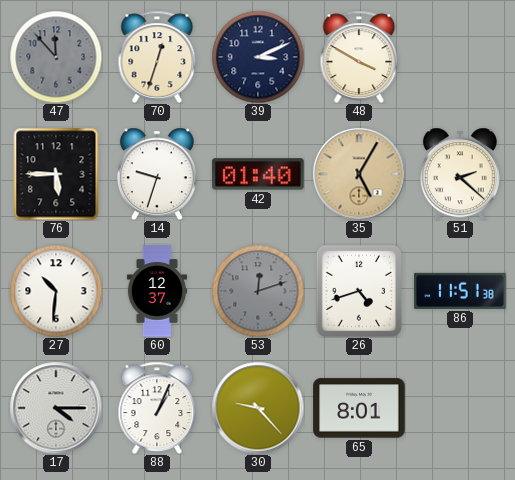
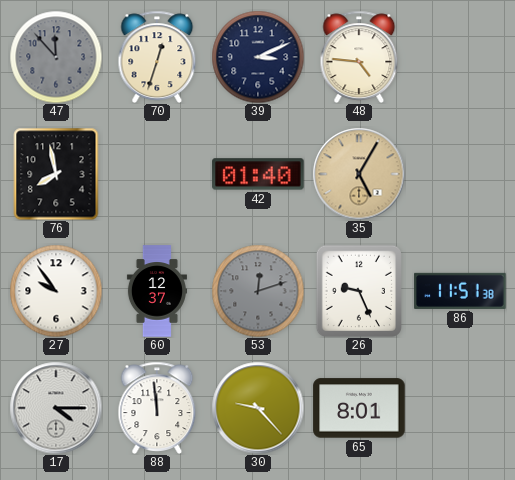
48: 3:50 -> 4:46
76: 5:45 -> 7:58
14: 9:33 -> none
51: 2:22 -> none
27: 10:31 -> 9:54
26: 4:42 -> 9:26
88: 1:04 -> 11:59
